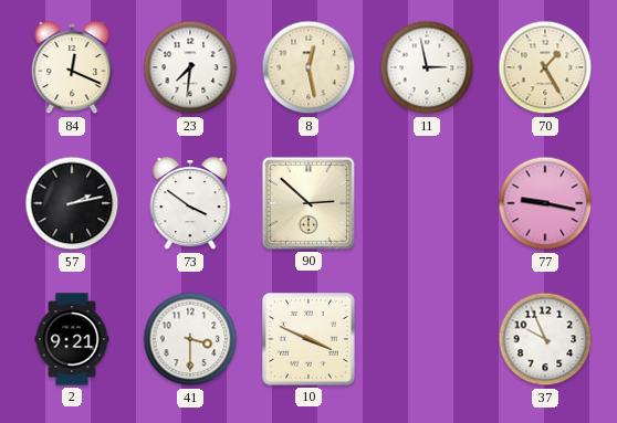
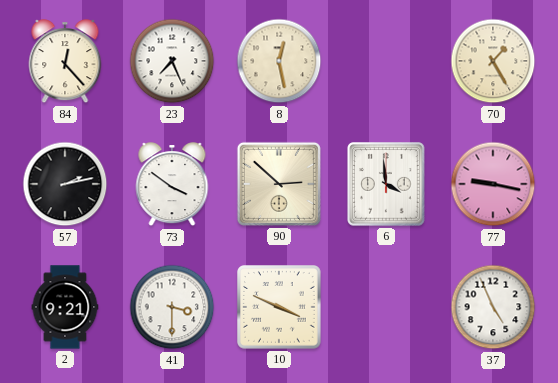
84: 12:19 -> 12:23
23: 7:31 -> 7:26
11: 2:58 -> none
6: none -> 3:59
37: 9:56 -> 4:56
